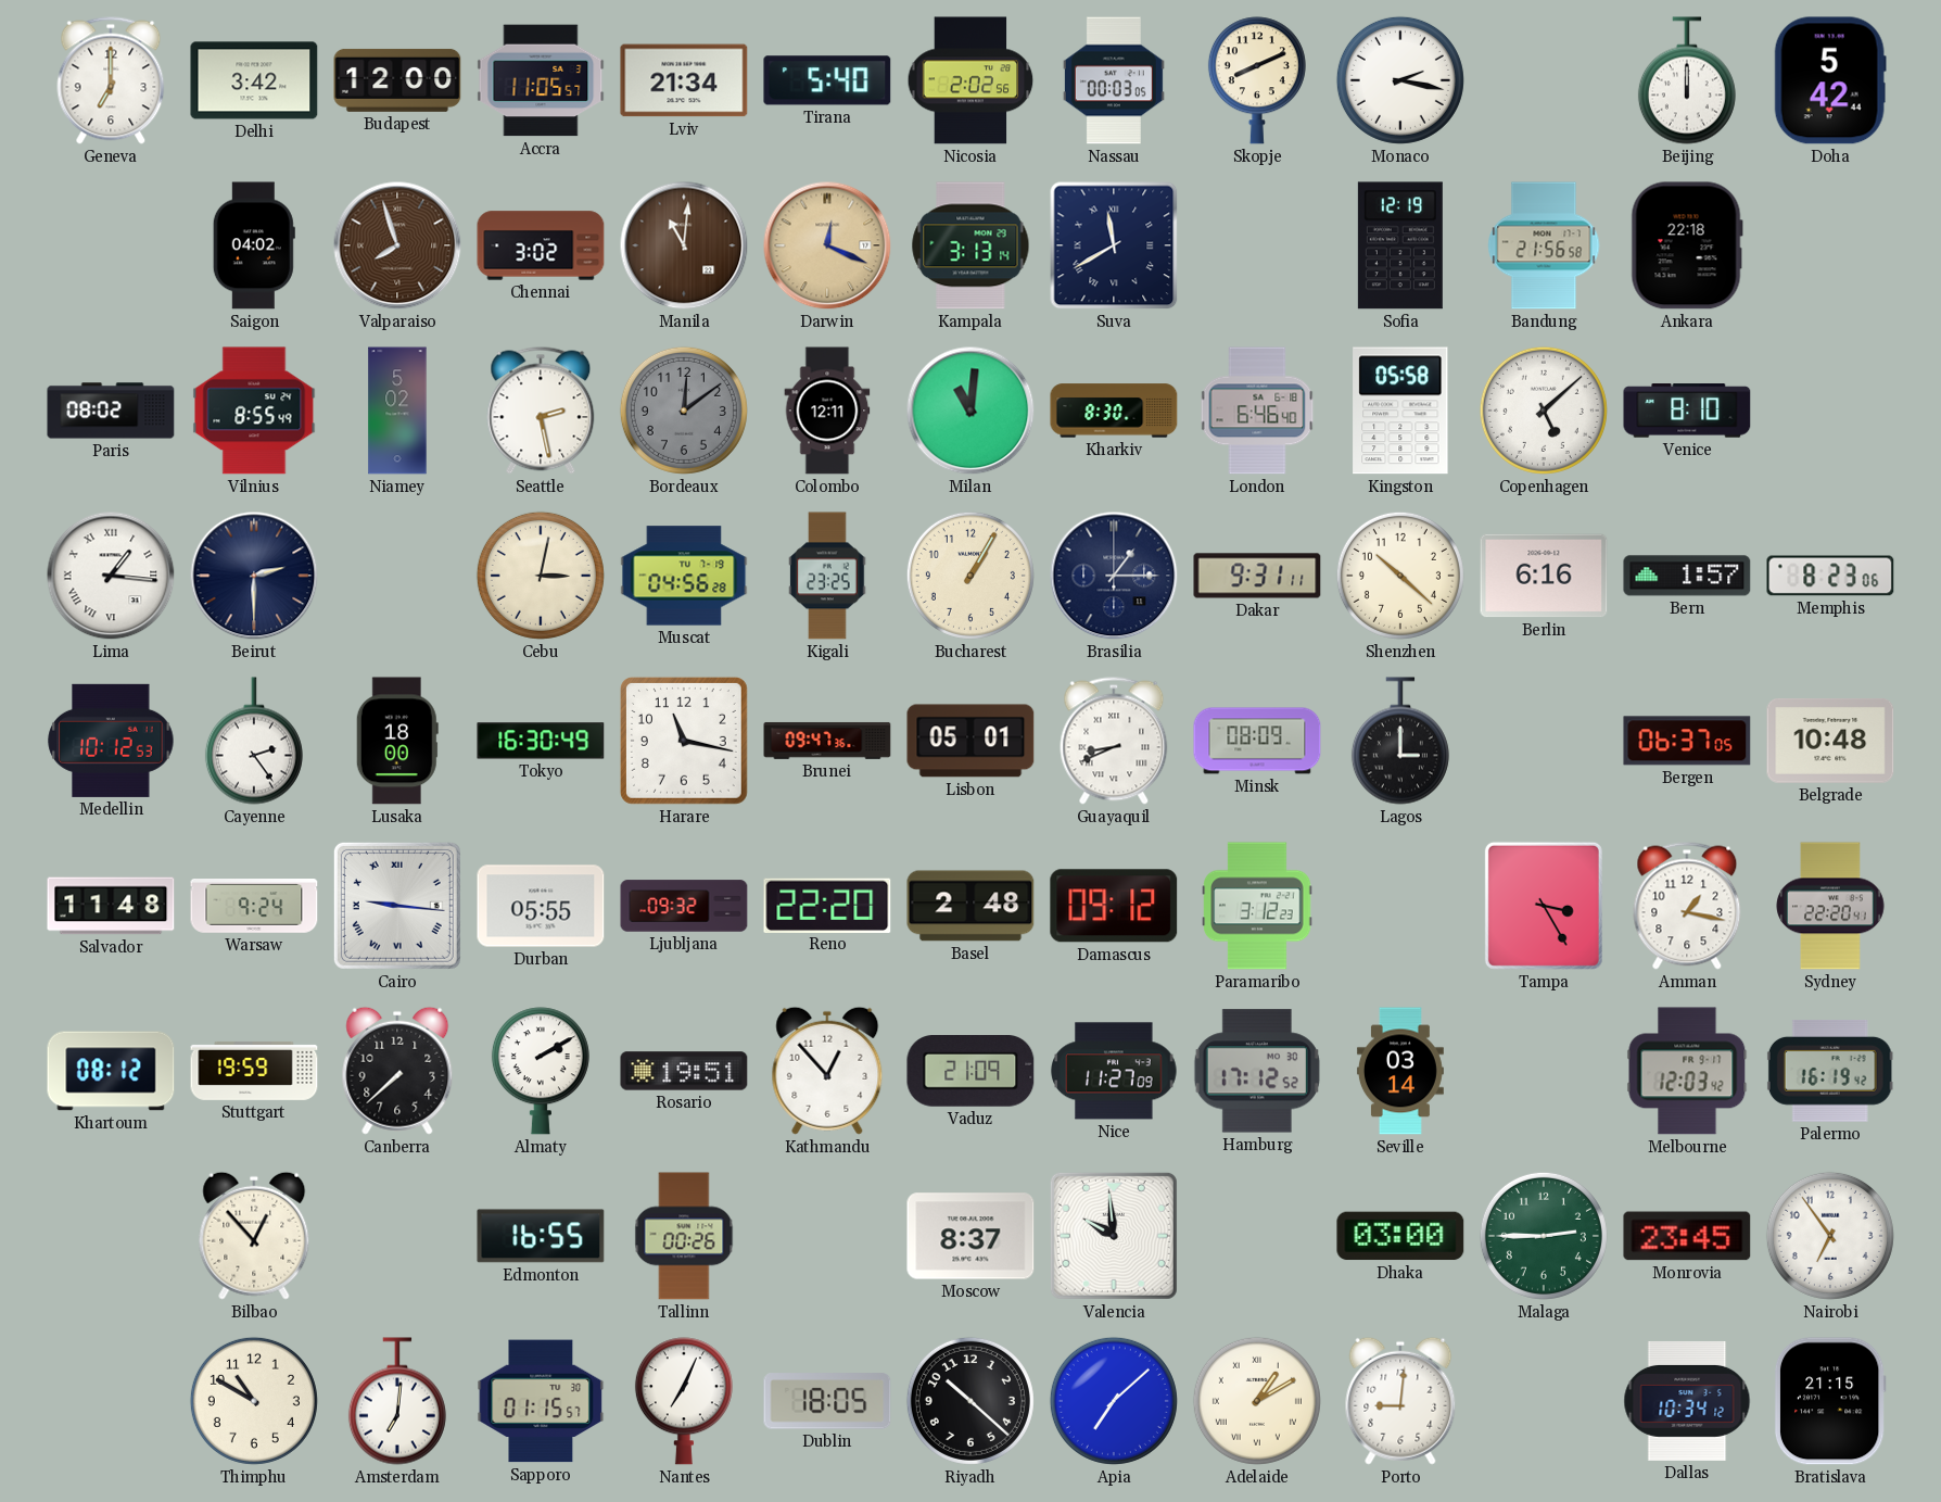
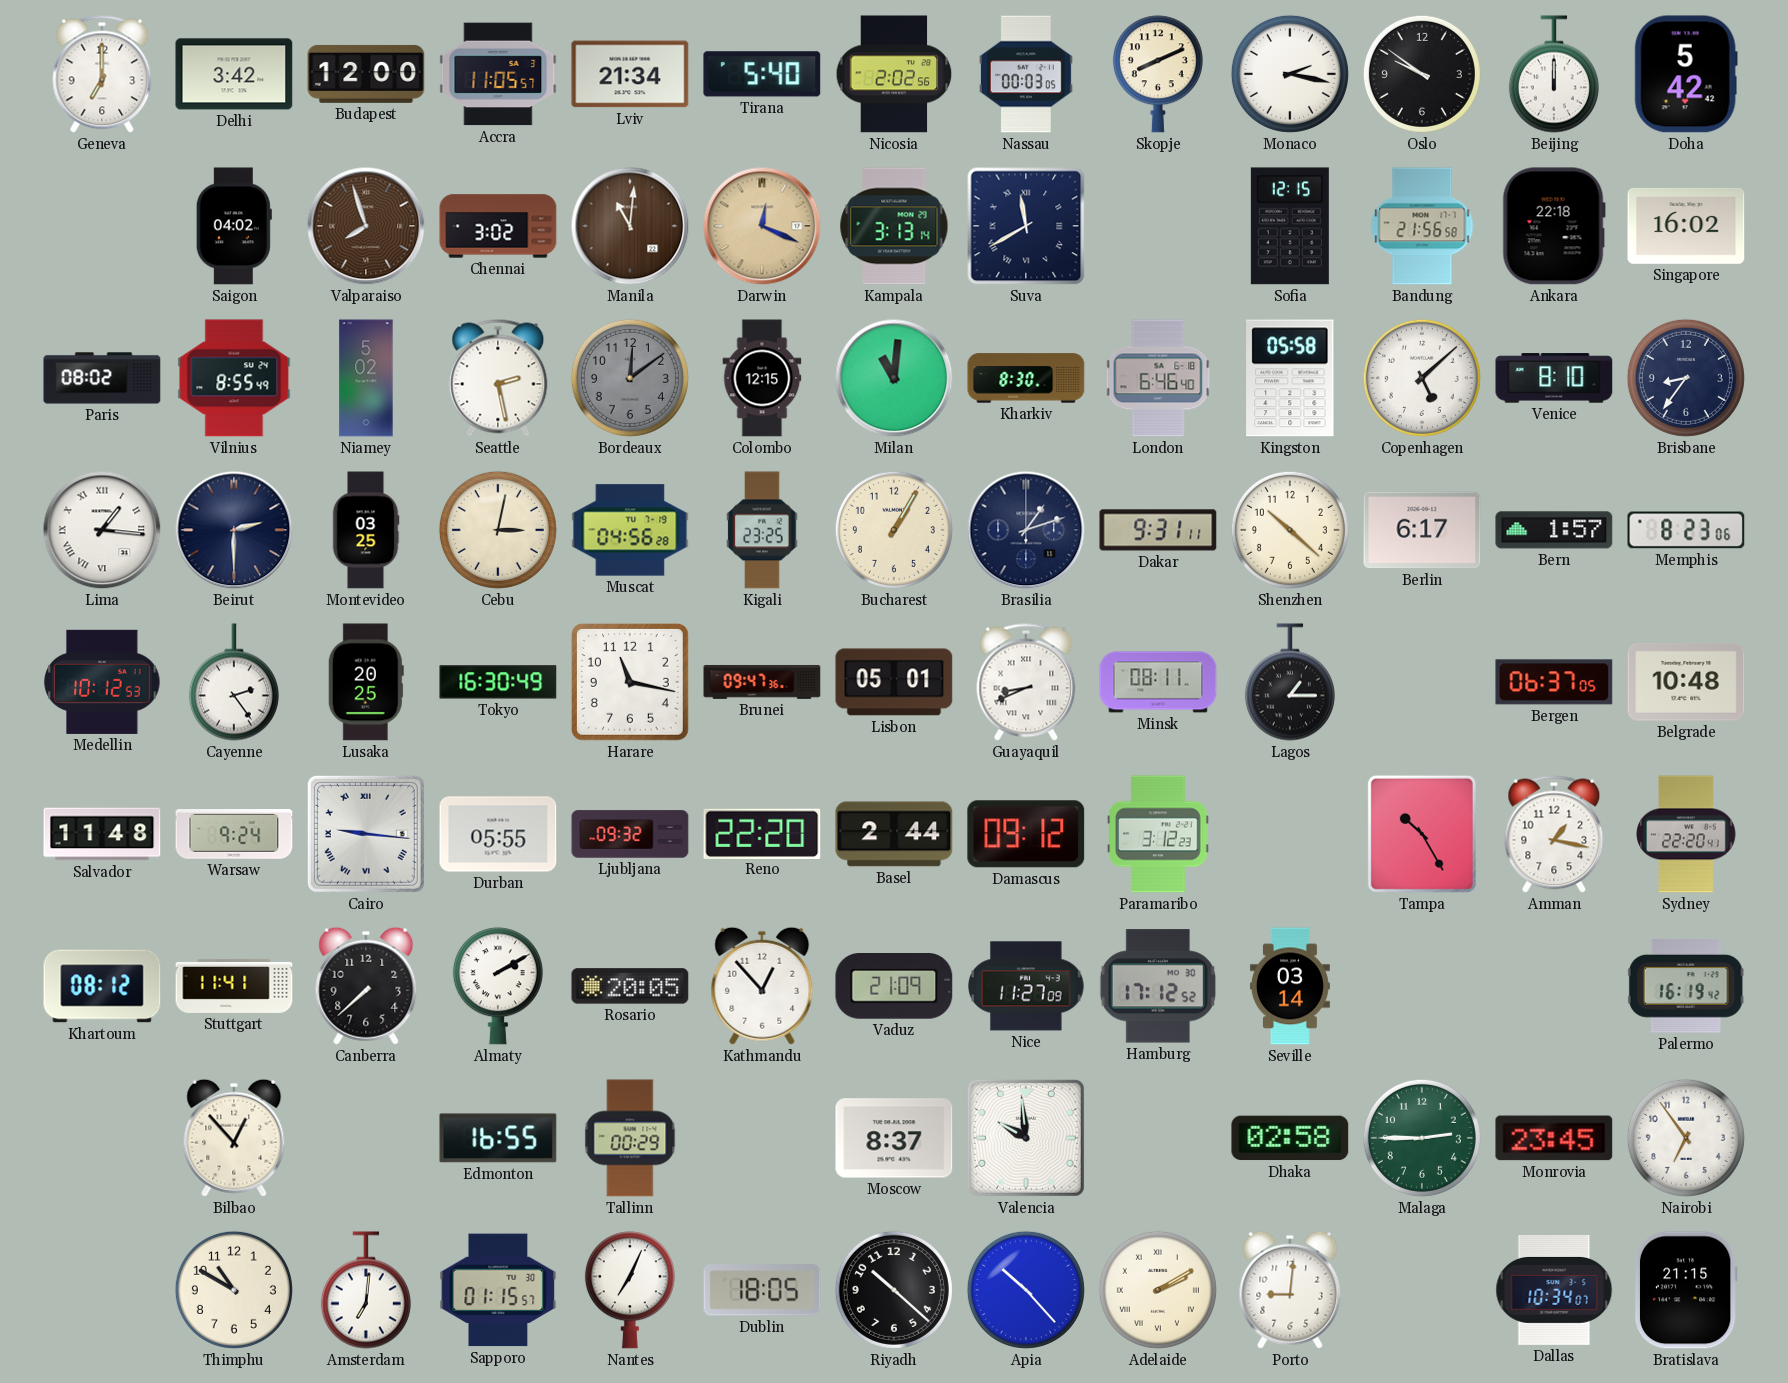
Oslo: none -> 9:51
Doha: 5:42:44 -> 5:42:42
Sofia: 12:19 -> 12:15
Singapore: none -> 16:02
Colombo: 12:11 -> 12:15
Brisbane: none -> 8:36
Montevideo: none -> 03:25
Brasilia: 1:15 -> 1:12
Berlin: 6:16 -> 6:17
Lusaka: 18:00 -> 20:25
Minsk: 08:09 -> 08:11
Lagos: 3:00 -> 1:15
Basel: 2:48 -> 2:44
Tampa: 3:25 -> 10:25
Stuttgart: 19:59 -> 11:41
Rosario: 19:51 -> 20:05
Melbourne: 12:03 -> none
Tallinn: 00:26 -> 00:29
Dhaka: 03:00 -> 02:58
Apia: 7:08 -> 10:23
Adelaide: 1:10 -> 2:10
Dallas: 10:34:12 -> 10:34:07
